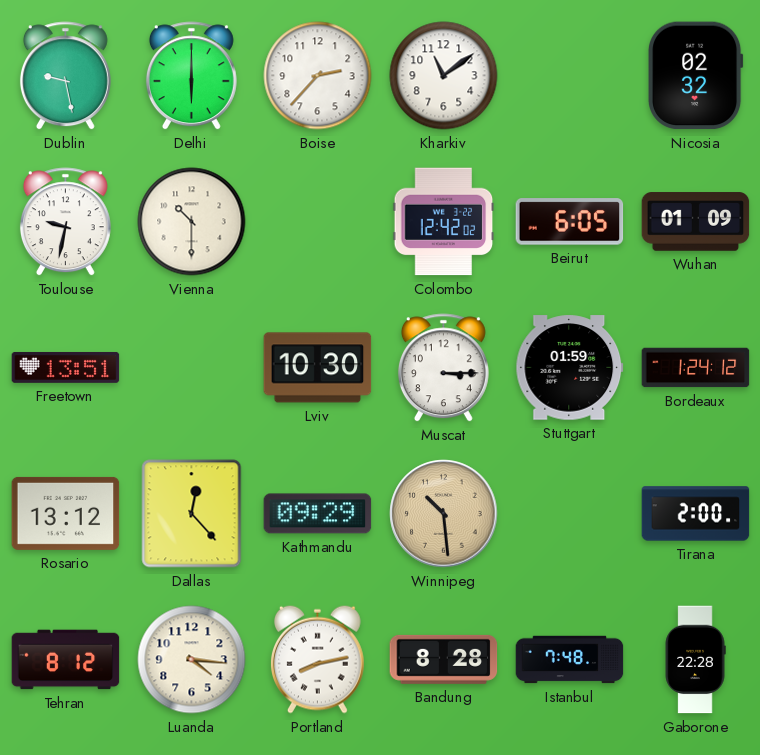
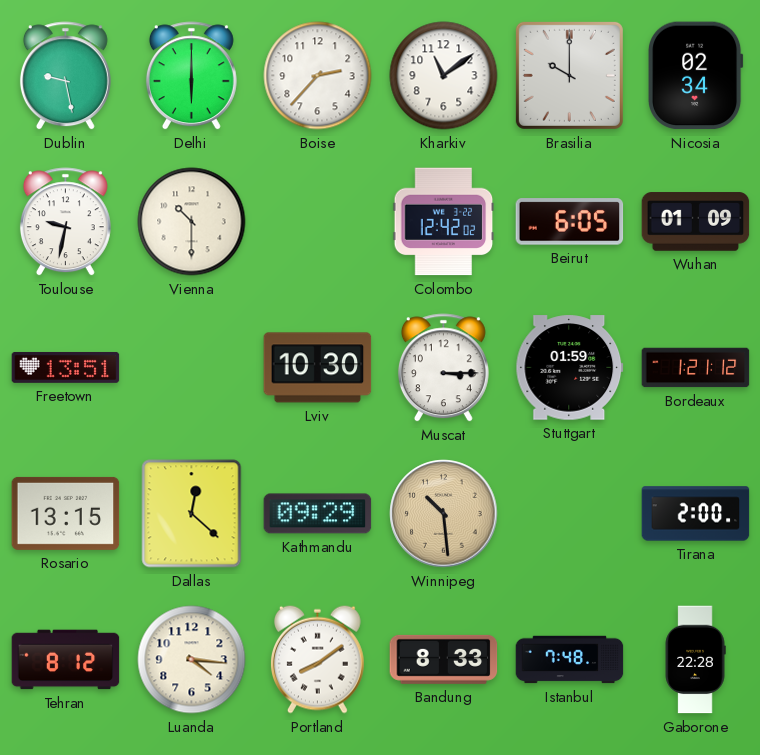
Brasilia: none -> 10:00
Nicosia: 02:32 -> 02:34
Bordeaux: 1:24 -> 1:21
Rosario: 13:12 -> 13:15
Dallas: 12:23 -> 12:22
Portland: 8:13 -> 8:09
Bandung: 8:28 -> 8:33
